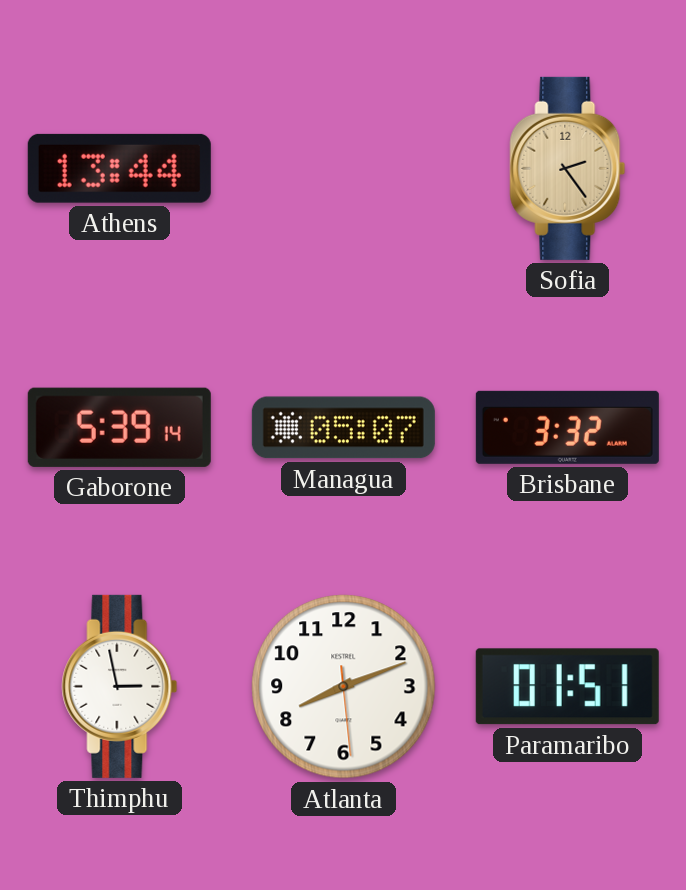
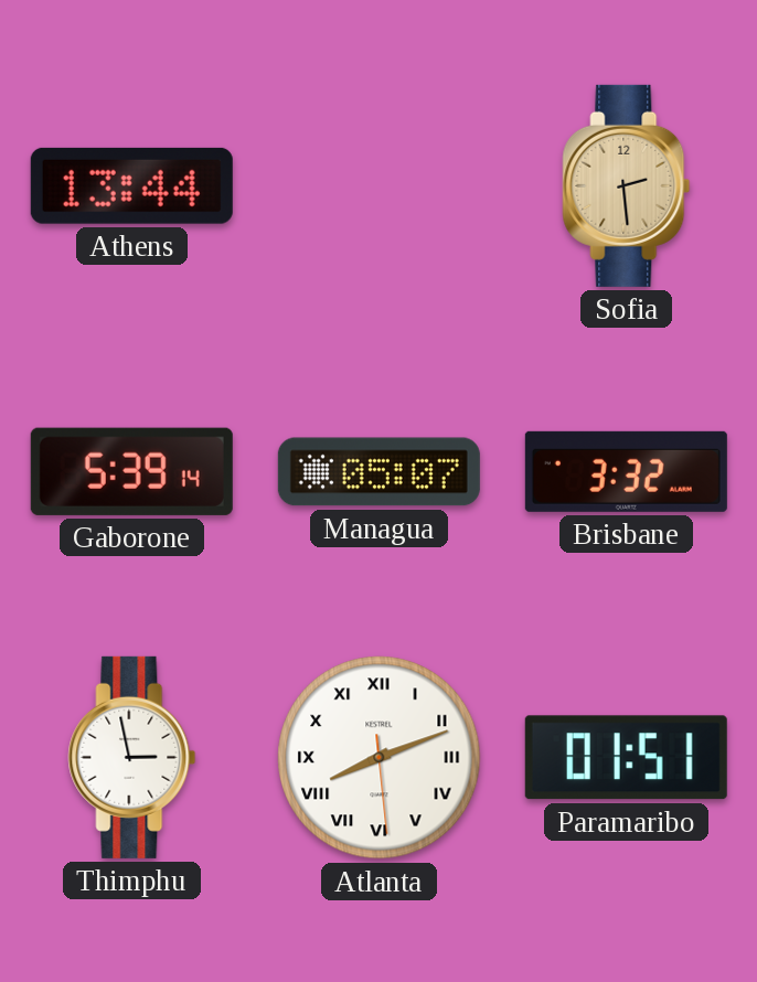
Sofia: 2:24 -> 2:29
Atlanta numerals: Arabic -> Roman
